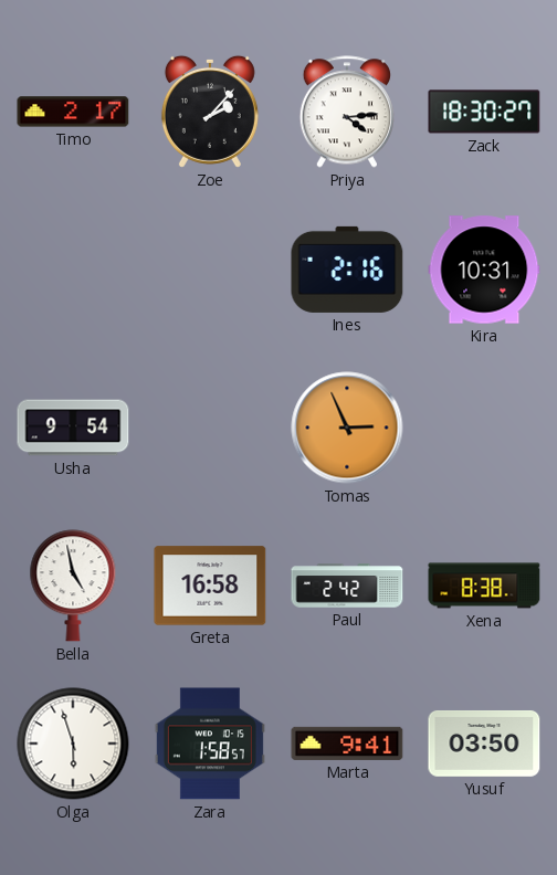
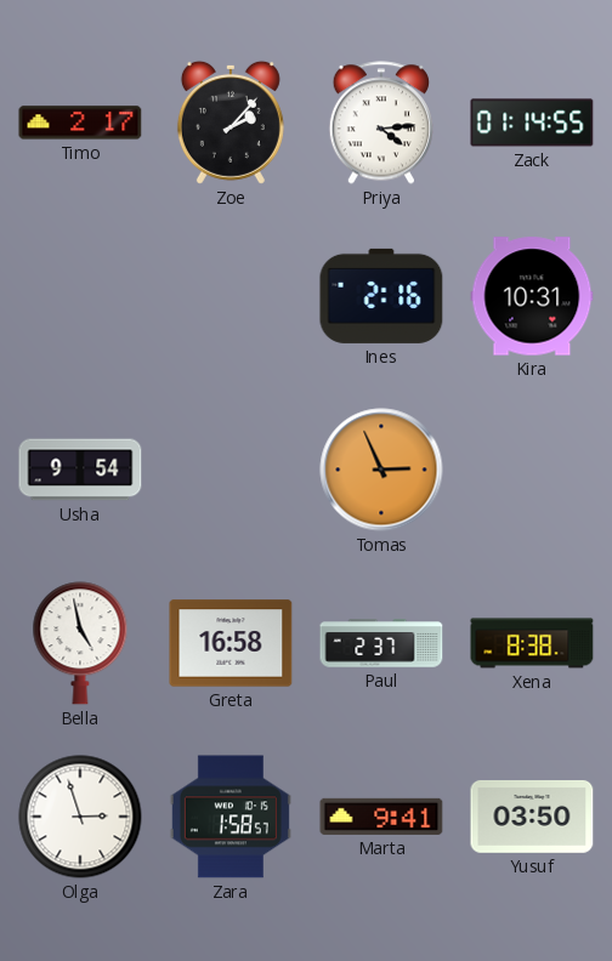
Zack: 18:30 -> 01:14
Paul: 2:42 -> 2:37
Olga: 5:57 -> 2:57
